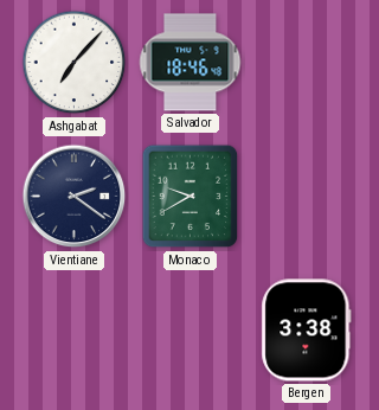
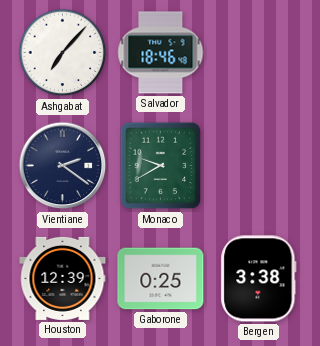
Houston: none -> 12:39
Gaborone: none -> 0:25
